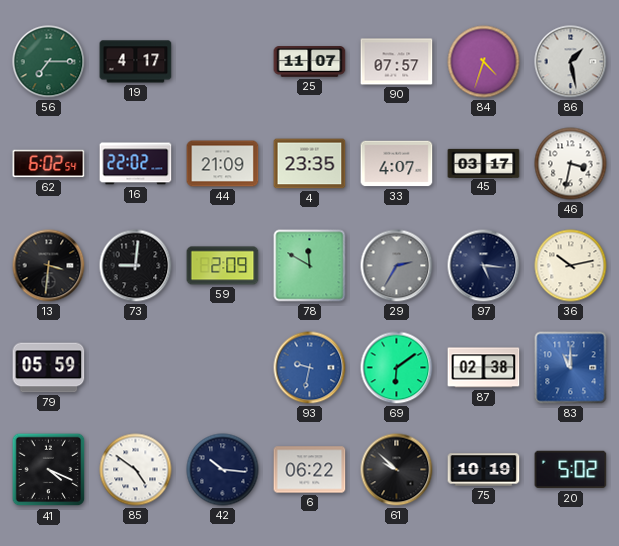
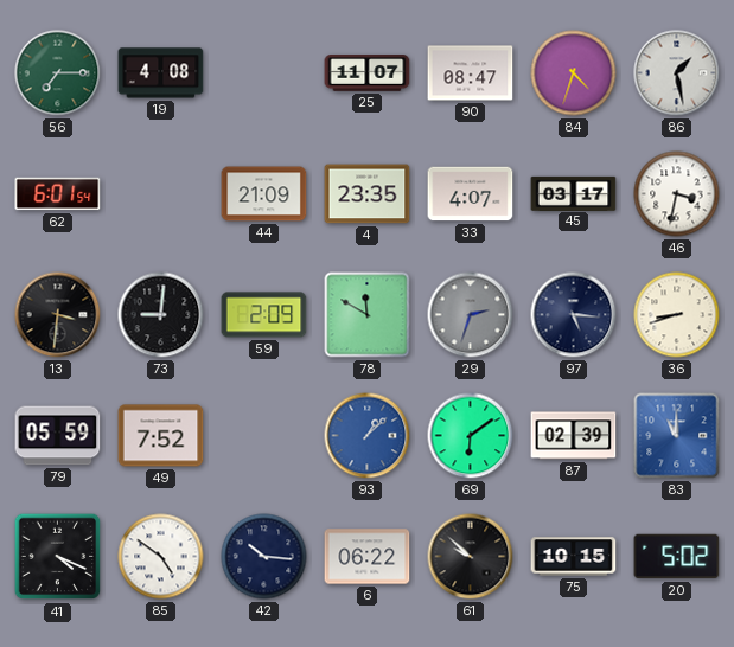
19: 4:17 -> 4:08
90: 07:57 -> 08:47
62: 6:02 -> 6:01
16: 22:02 -> none
29: 2:35 -> 2:33
36: 10:13 -> 8:42
49: none -> 7:52
93: 9:32 -> 1:08
87: 02:38 -> 02:39
75: 10:19 -> 10:15
